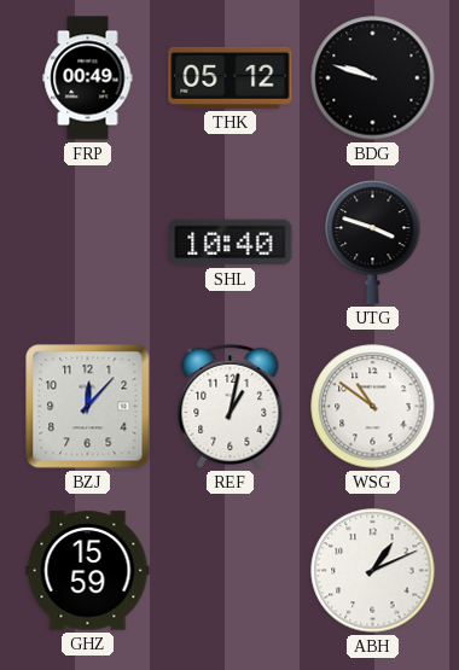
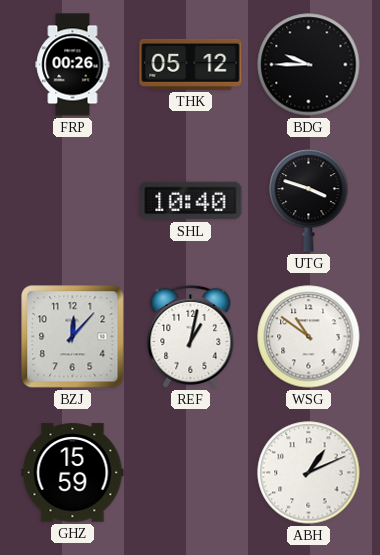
FRP: 00:49 -> 00:26
BDG: 9:48 -> 9:45
